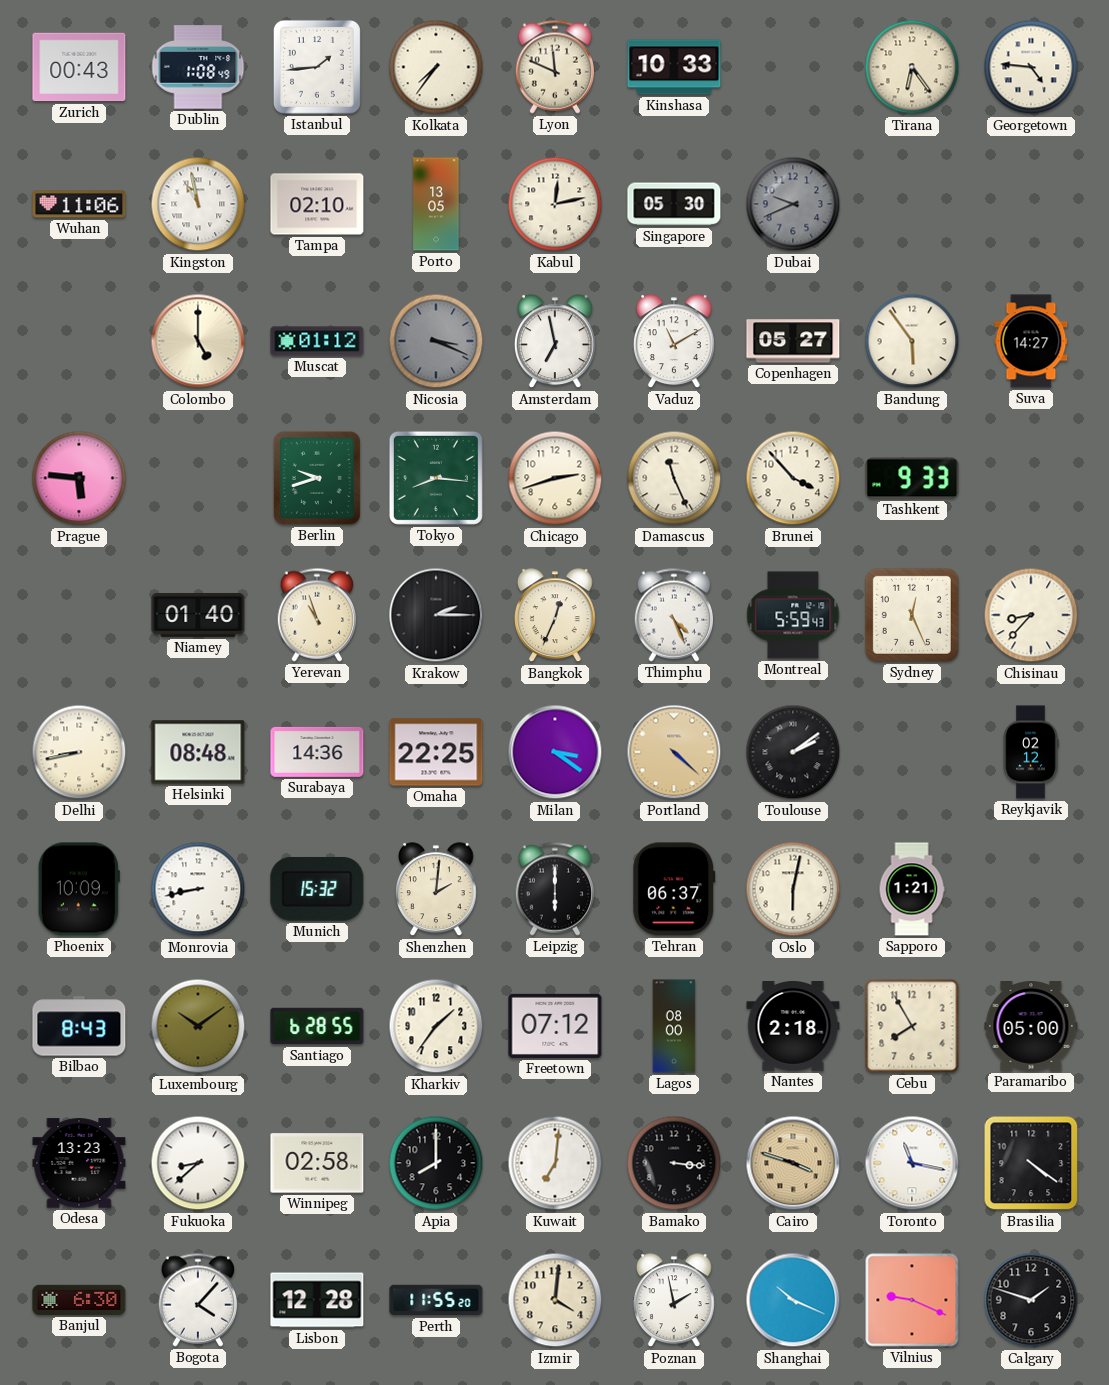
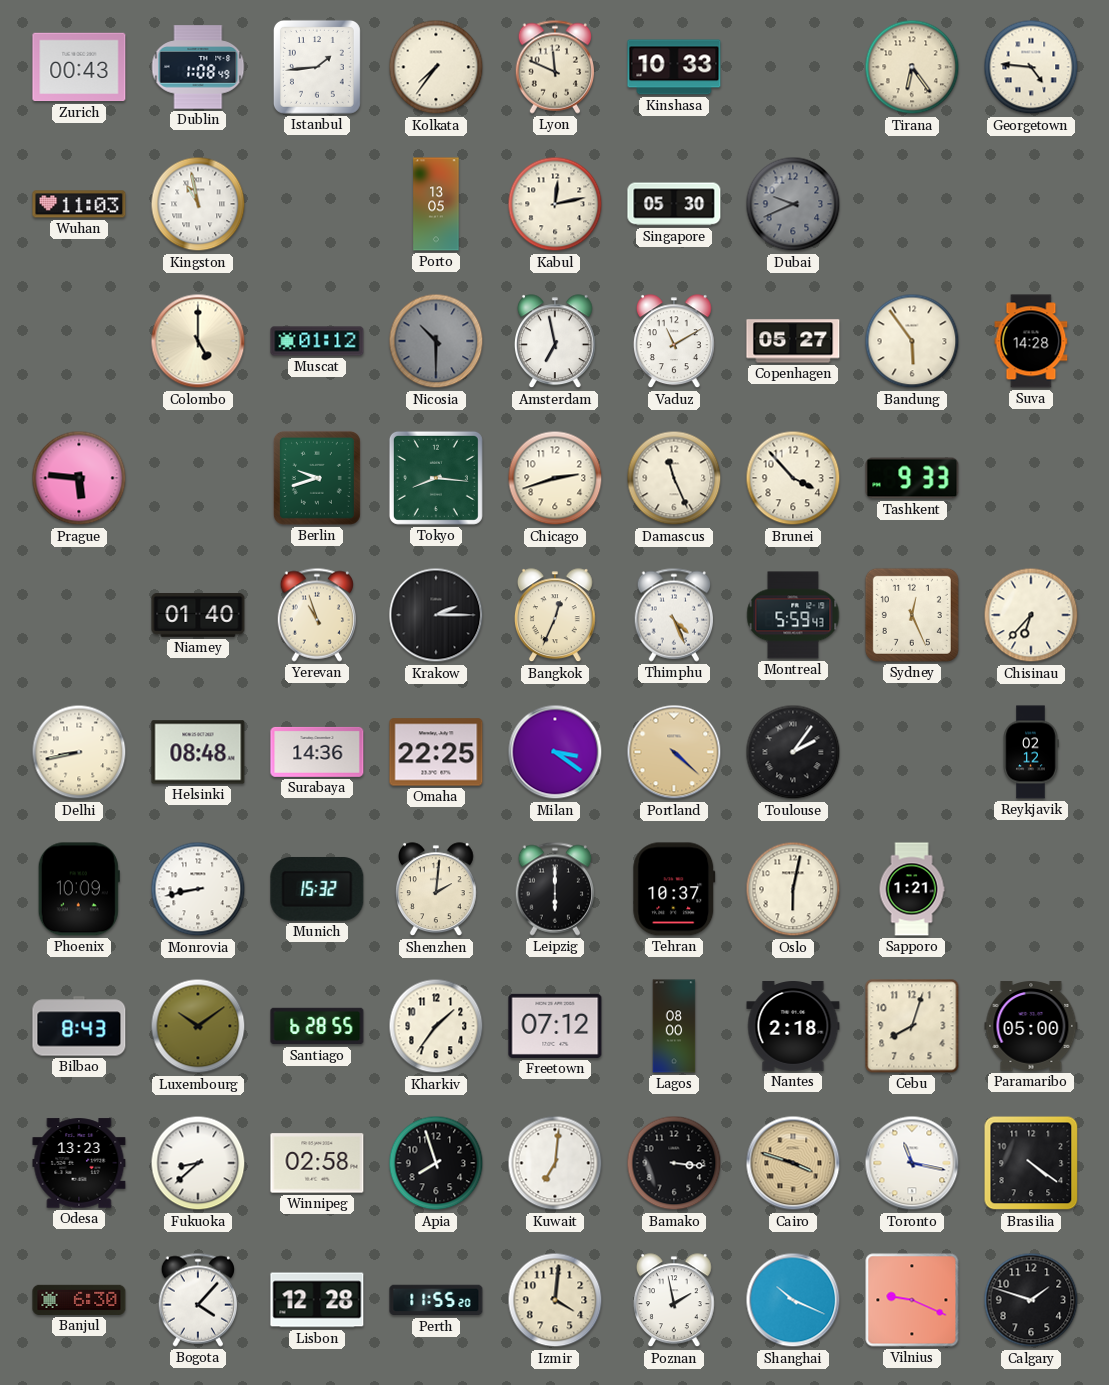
Wuhan: 11:06 -> 11:03
Tampa: 02:10 -> none
Nicosia: 3:19 -> 10:30
Suva: 14:27 -> 14:28
Chisinau: 8:37 -> 6:37
Toulouse: 2:09 -> 2:06
Tehran: 06:37 -> 10:37
Cebu: 7:55 -> 8:03
Apia: 8:00 -> 7:57
